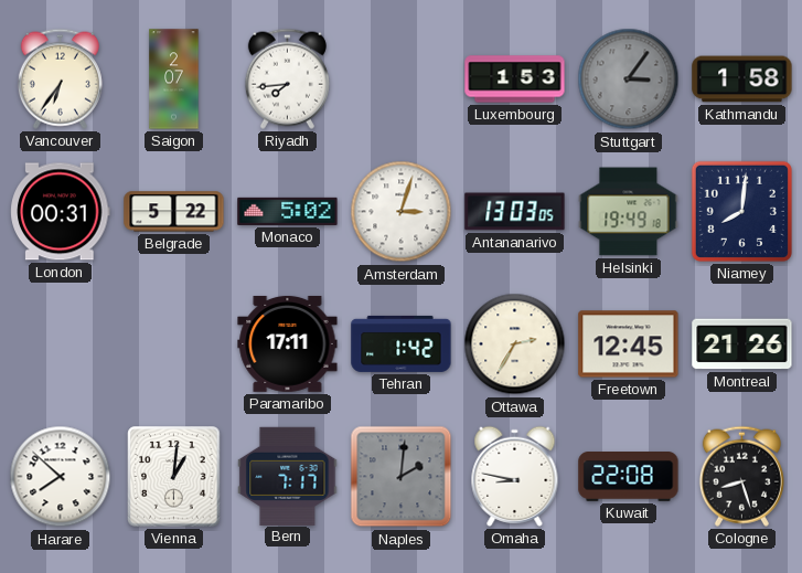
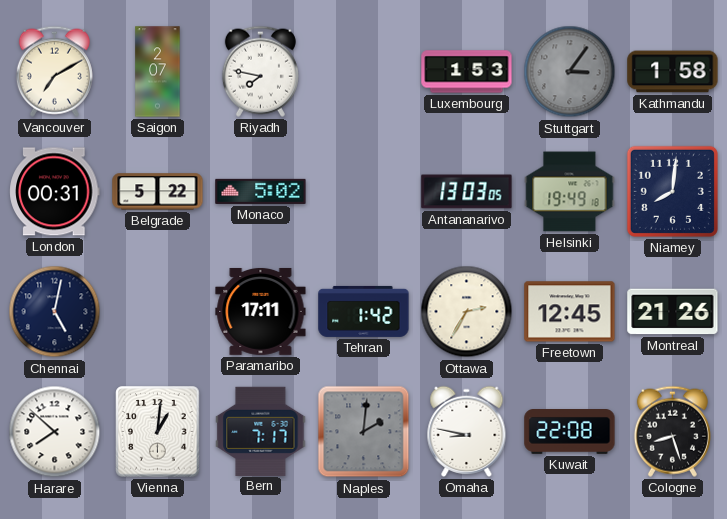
Vancouver: 6:36 -> 7:10
Riyadh: 7:44 -> 7:47
Amsterdam: 3:03 -> none
Chennai: none -> 5:02
